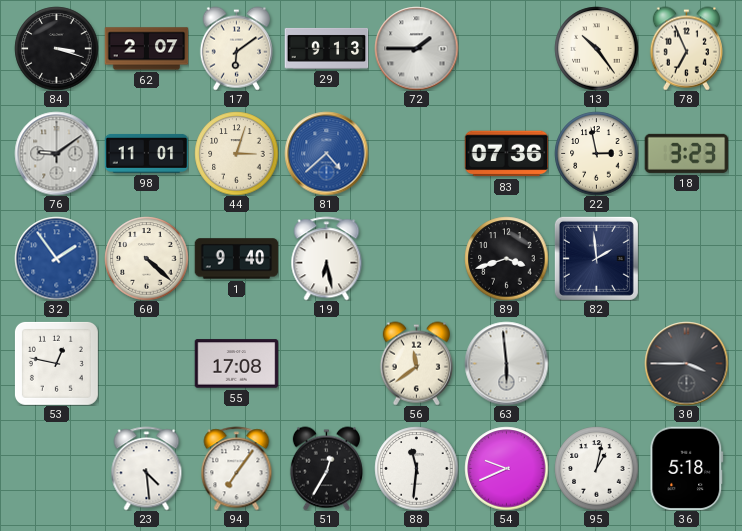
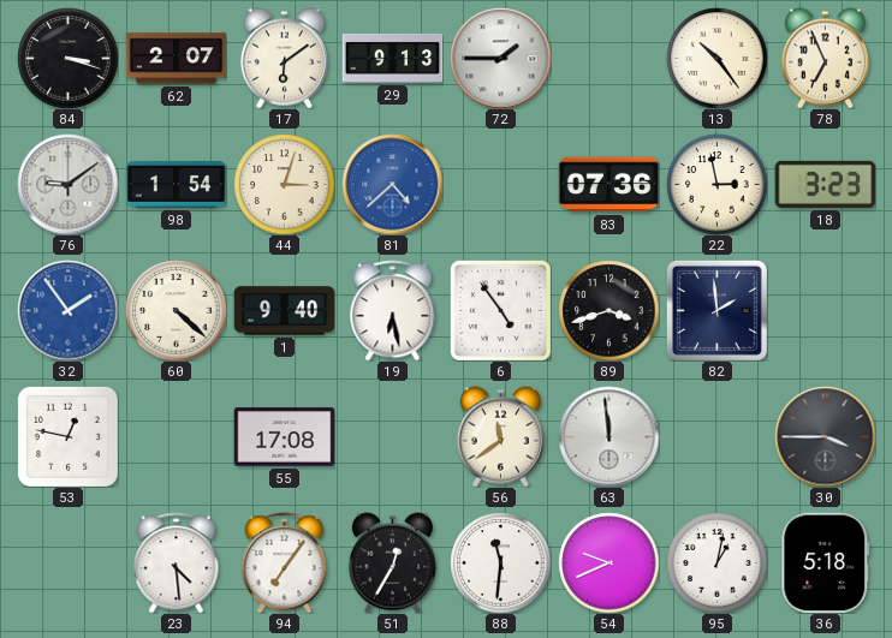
98: 11:01 -> 1:54
6: none -> 4:54
63: 5:59 -> 11:59
